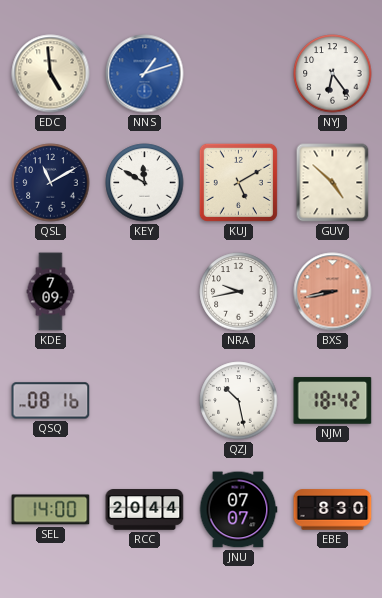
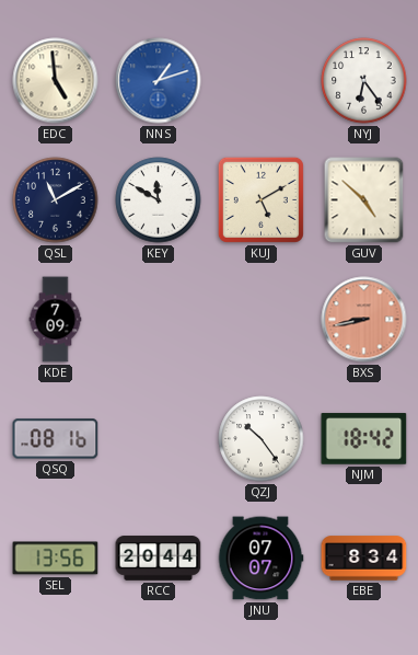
NRA: 9:43 -> none
QZJ: 10:28 -> 10:24
SEL: 14:00 -> 13:56
EBE: 8:30 -> 8:34
